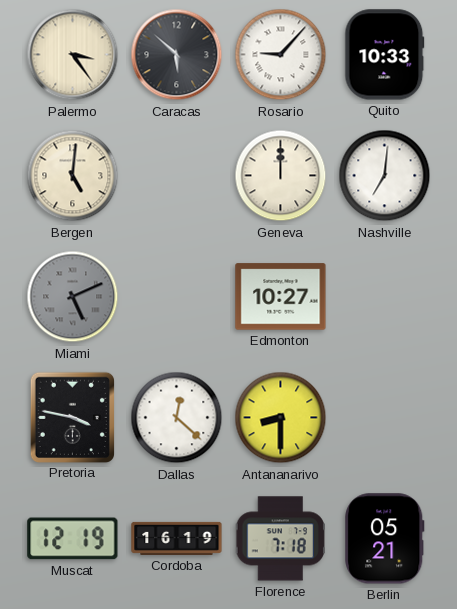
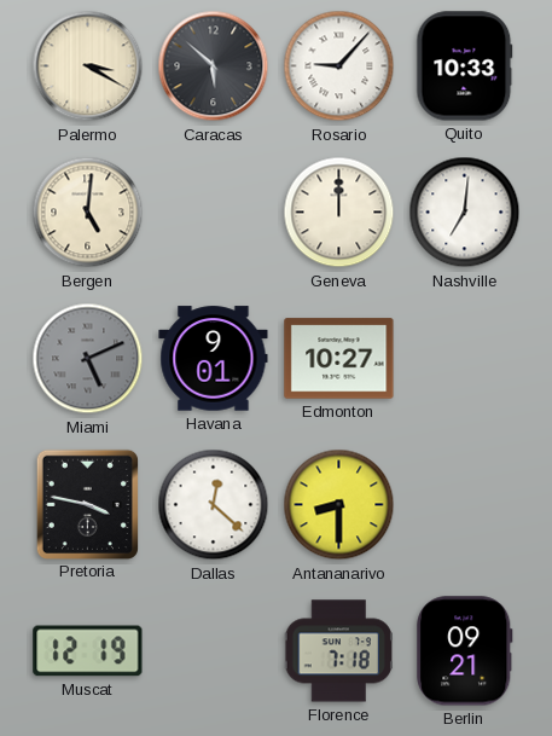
Palermo: 3:24 -> 3:20
Havana: none -> 9:01
Cordoba: 16:19 -> none
Berlin: 05:21 -> 09:21
